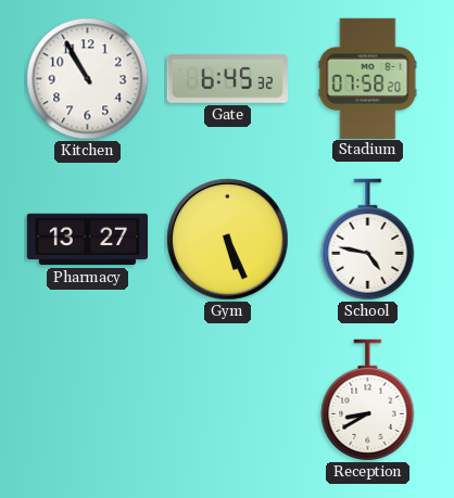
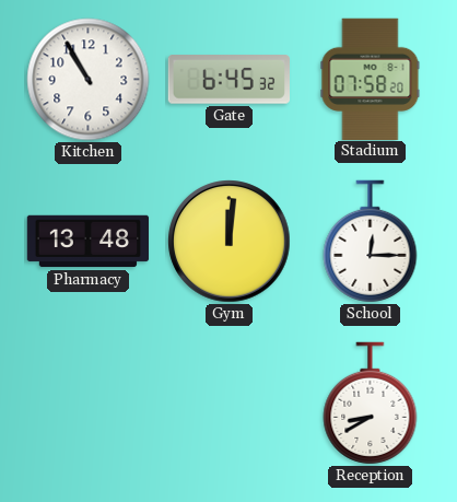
Pharmacy: 13:27 -> 13:48
Gym: 5:26 -> 12:01
School: 4:47 -> 12:15
